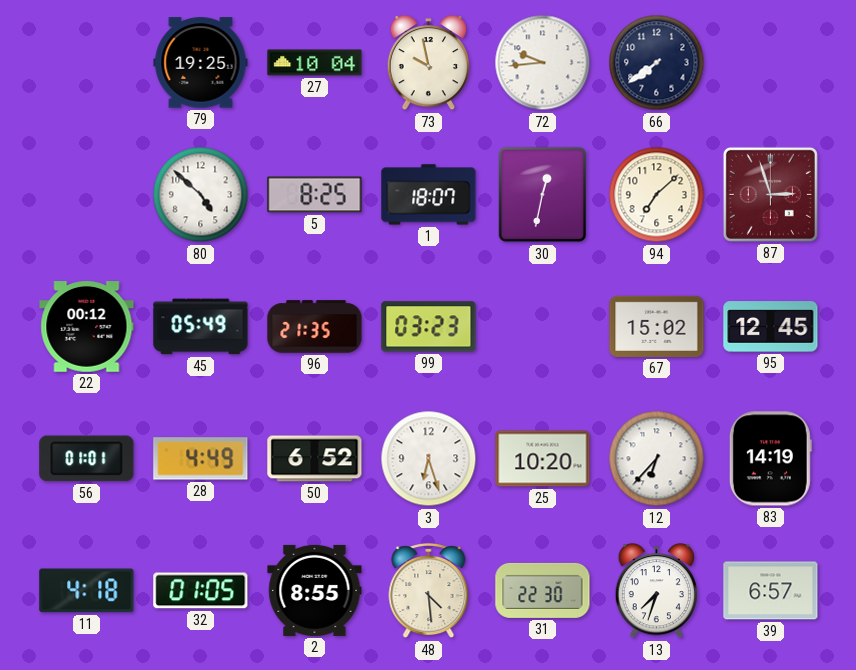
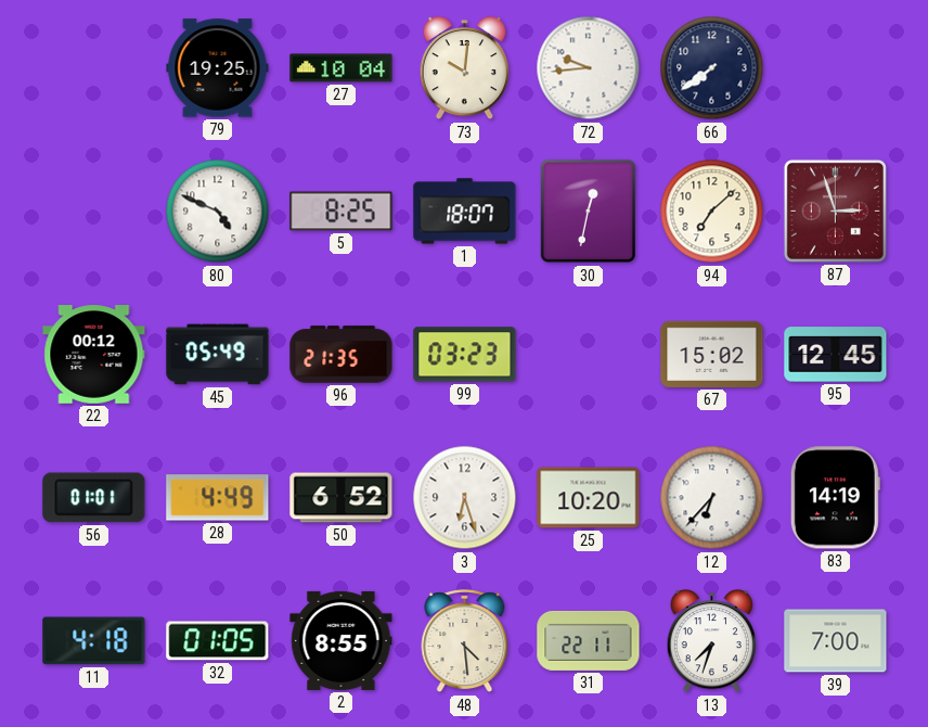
73: 9:58 -> 10:01
80: 4:52 -> 4:49
31: 22:30 -> 22:11
39: 6:57 -> 7:00
